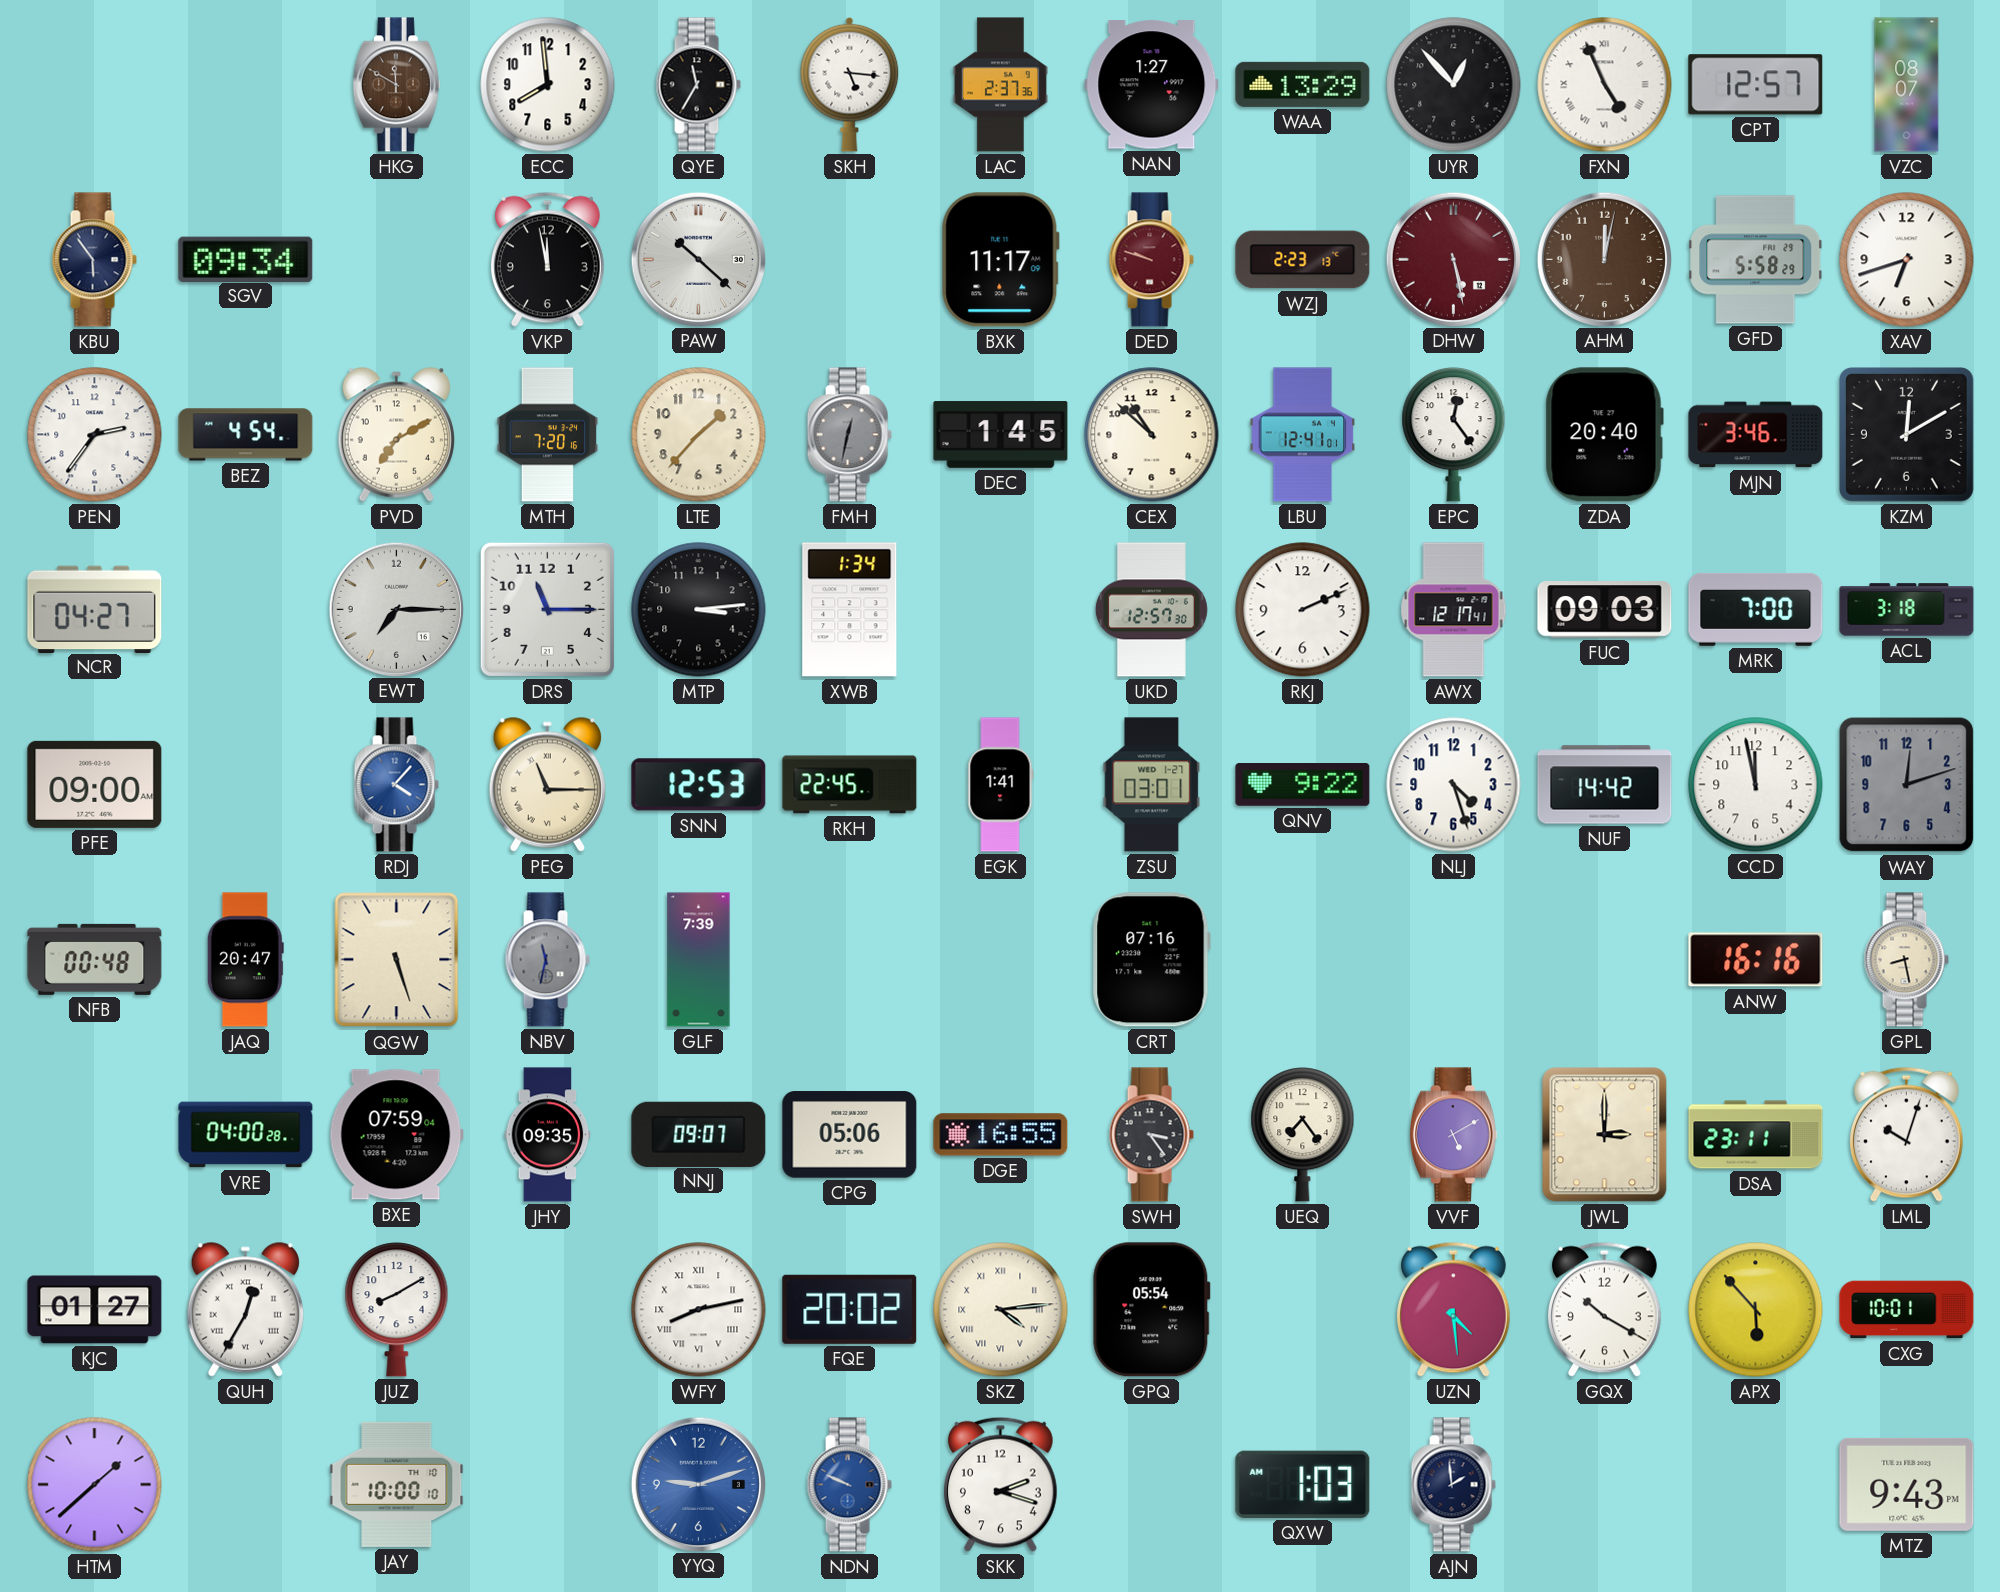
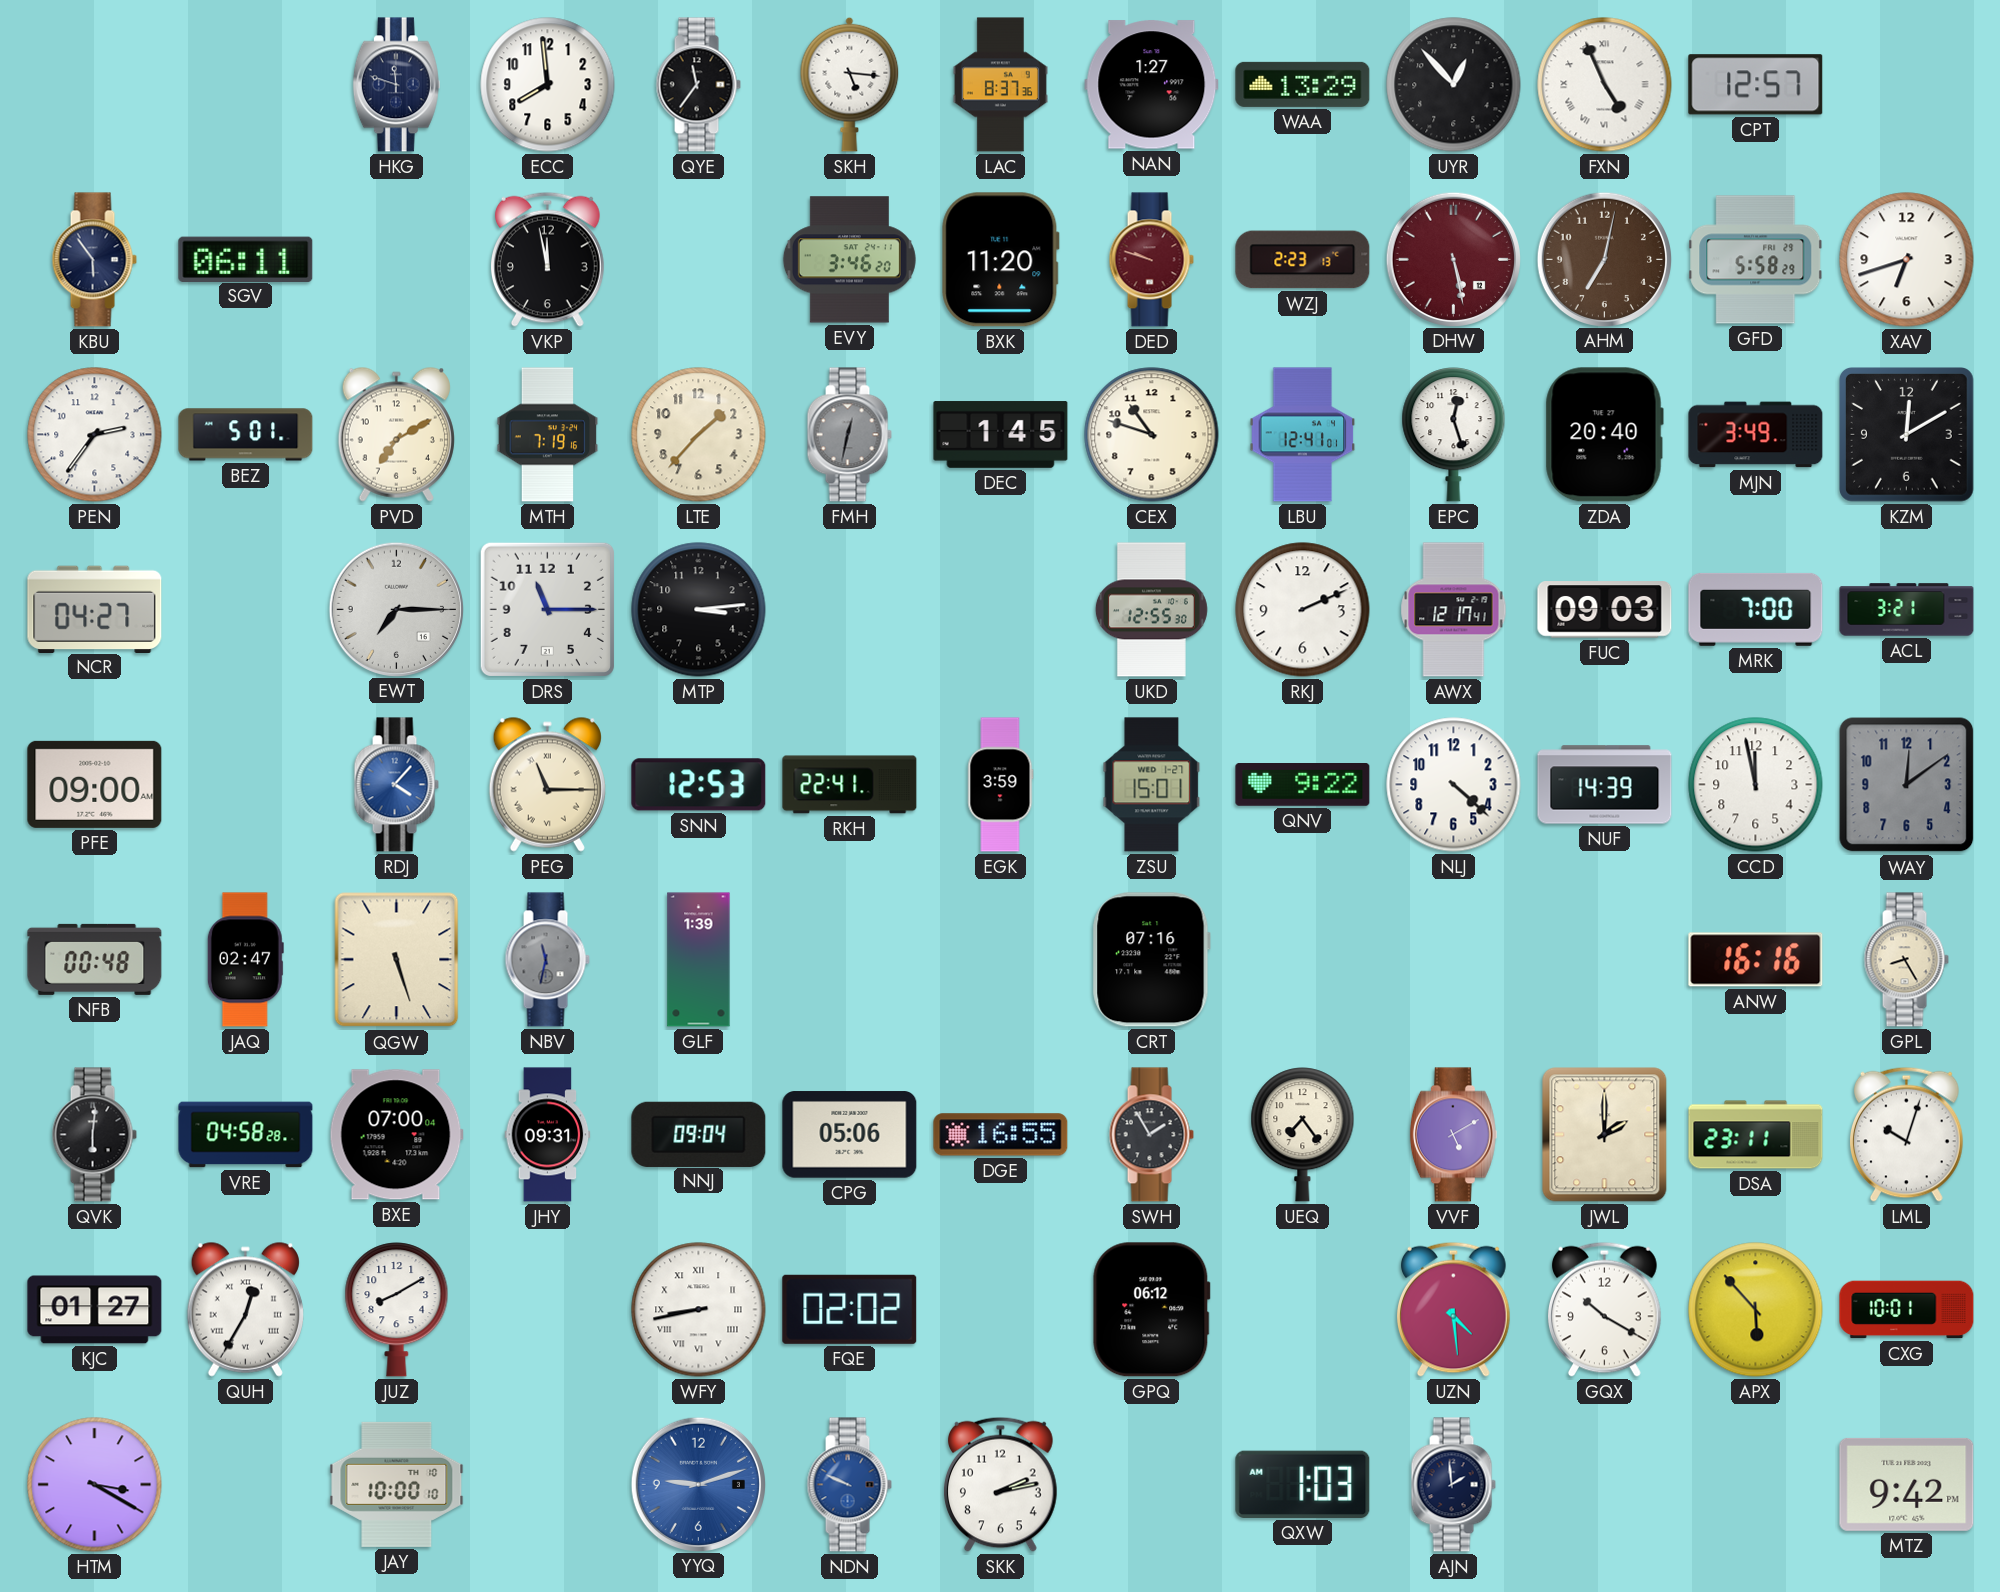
HKG: 11:50 -> 11:48
HKG dial: brown -> navy
QYE: 11:35 -> 11:36
LAC: 2:37 -> 8:37
VZC: 08:07 -> none
SGV: 09:34 -> 06:11
PAW: 10:22 -> none
EVY: none -> 3:46
BXK: 11:17 -> 11:20
AHM: 12:02 -> 7:02
BEZ: 4:54 -> 5:01
MTH: 7:20 -> 7:19
CEX: 10:52 -> 10:48
EPC: 12:24 -> 12:27
MJN: 3:46 -> 3:49
XWB: 1:34 -> none
UKD: 12:57 -> 12:55
ACL: 3:18 -> 3:21
RKH: 22:45 -> 22:41
EGK: 1:41 -> 3:59
ZSU: 03:01 -> 15:01
NLJ: 4:27 -> 4:22
NUF: 14:42 -> 14:39
WAY: 12:12 -> 12:09
JAQ: 20:47 -> 02:47
GLF: 7:39 -> 1:39
GPL: 8:28 -> 8:25
QVK: none -> 6:01
VRE: 04:00 -> 04:58
BXE: 07:59 -> 07:00
JHY: 09:35 -> 09:31
NNJ: 09:07 -> 09:04
SWH: 3:24 -> 1:55
JWL: 3:00 -> 2:00
WFY: 8:13 -> 8:43
FQE: 20:02 -> 02:02
SKZ: 4:14 -> none
GPQ: 05:54 -> 06:12
HTM: 1:38 -> 3:20
SKK: 2:18 -> 2:13
MTZ: 9:43 -> 9:42
